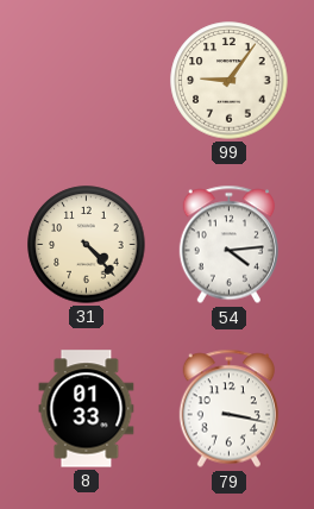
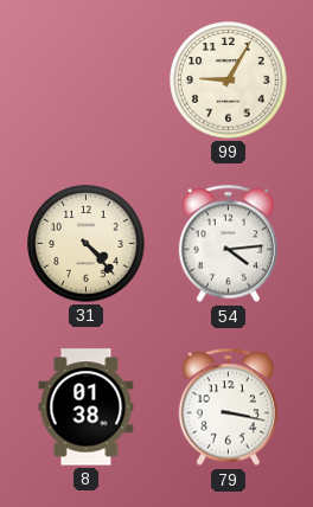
99: 9:06 -> 9:05
8: 01:33 -> 01:38
